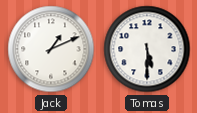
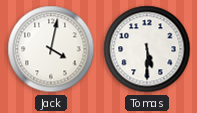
Jack: 1:11 -> 4:02
